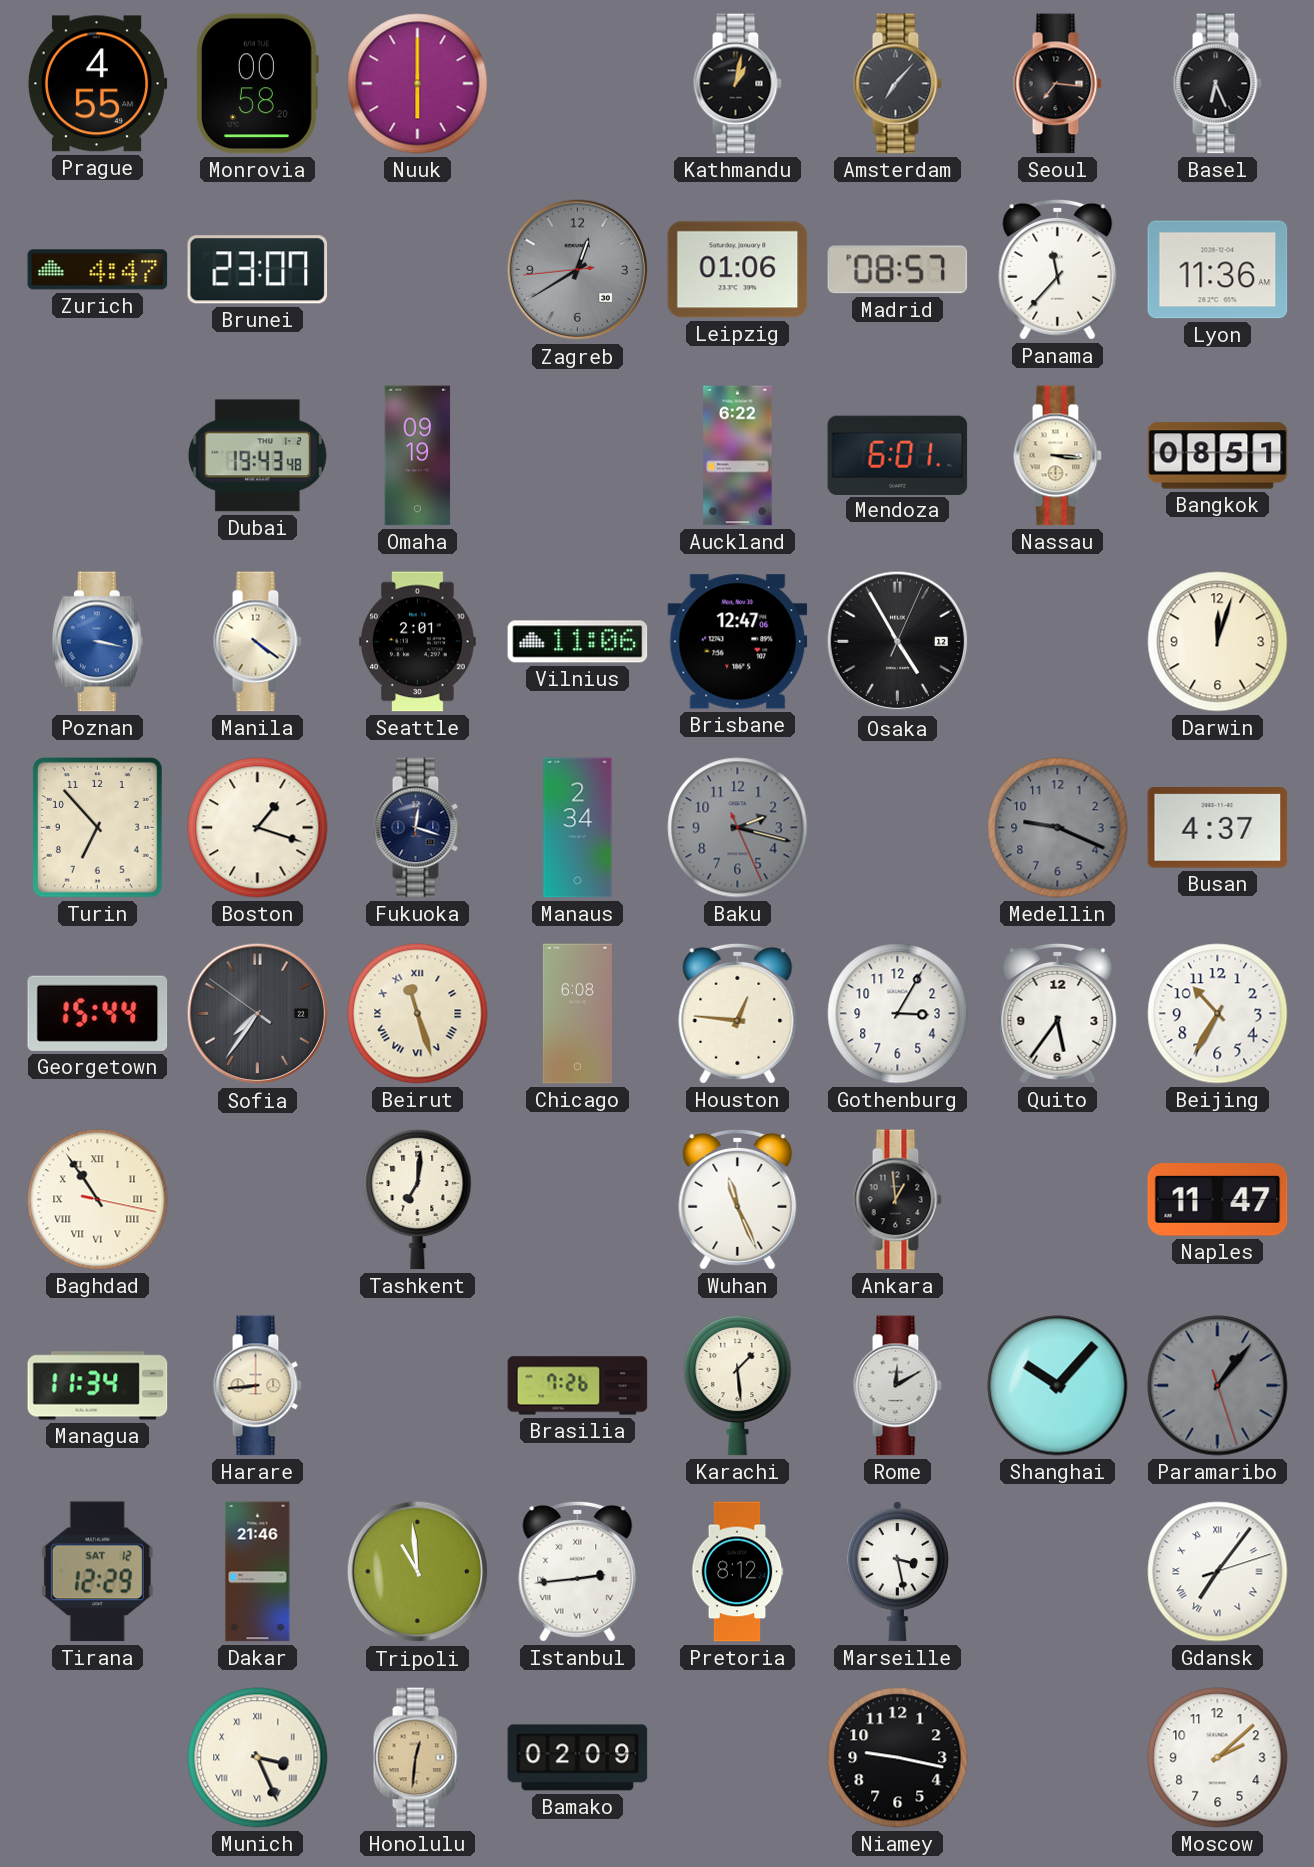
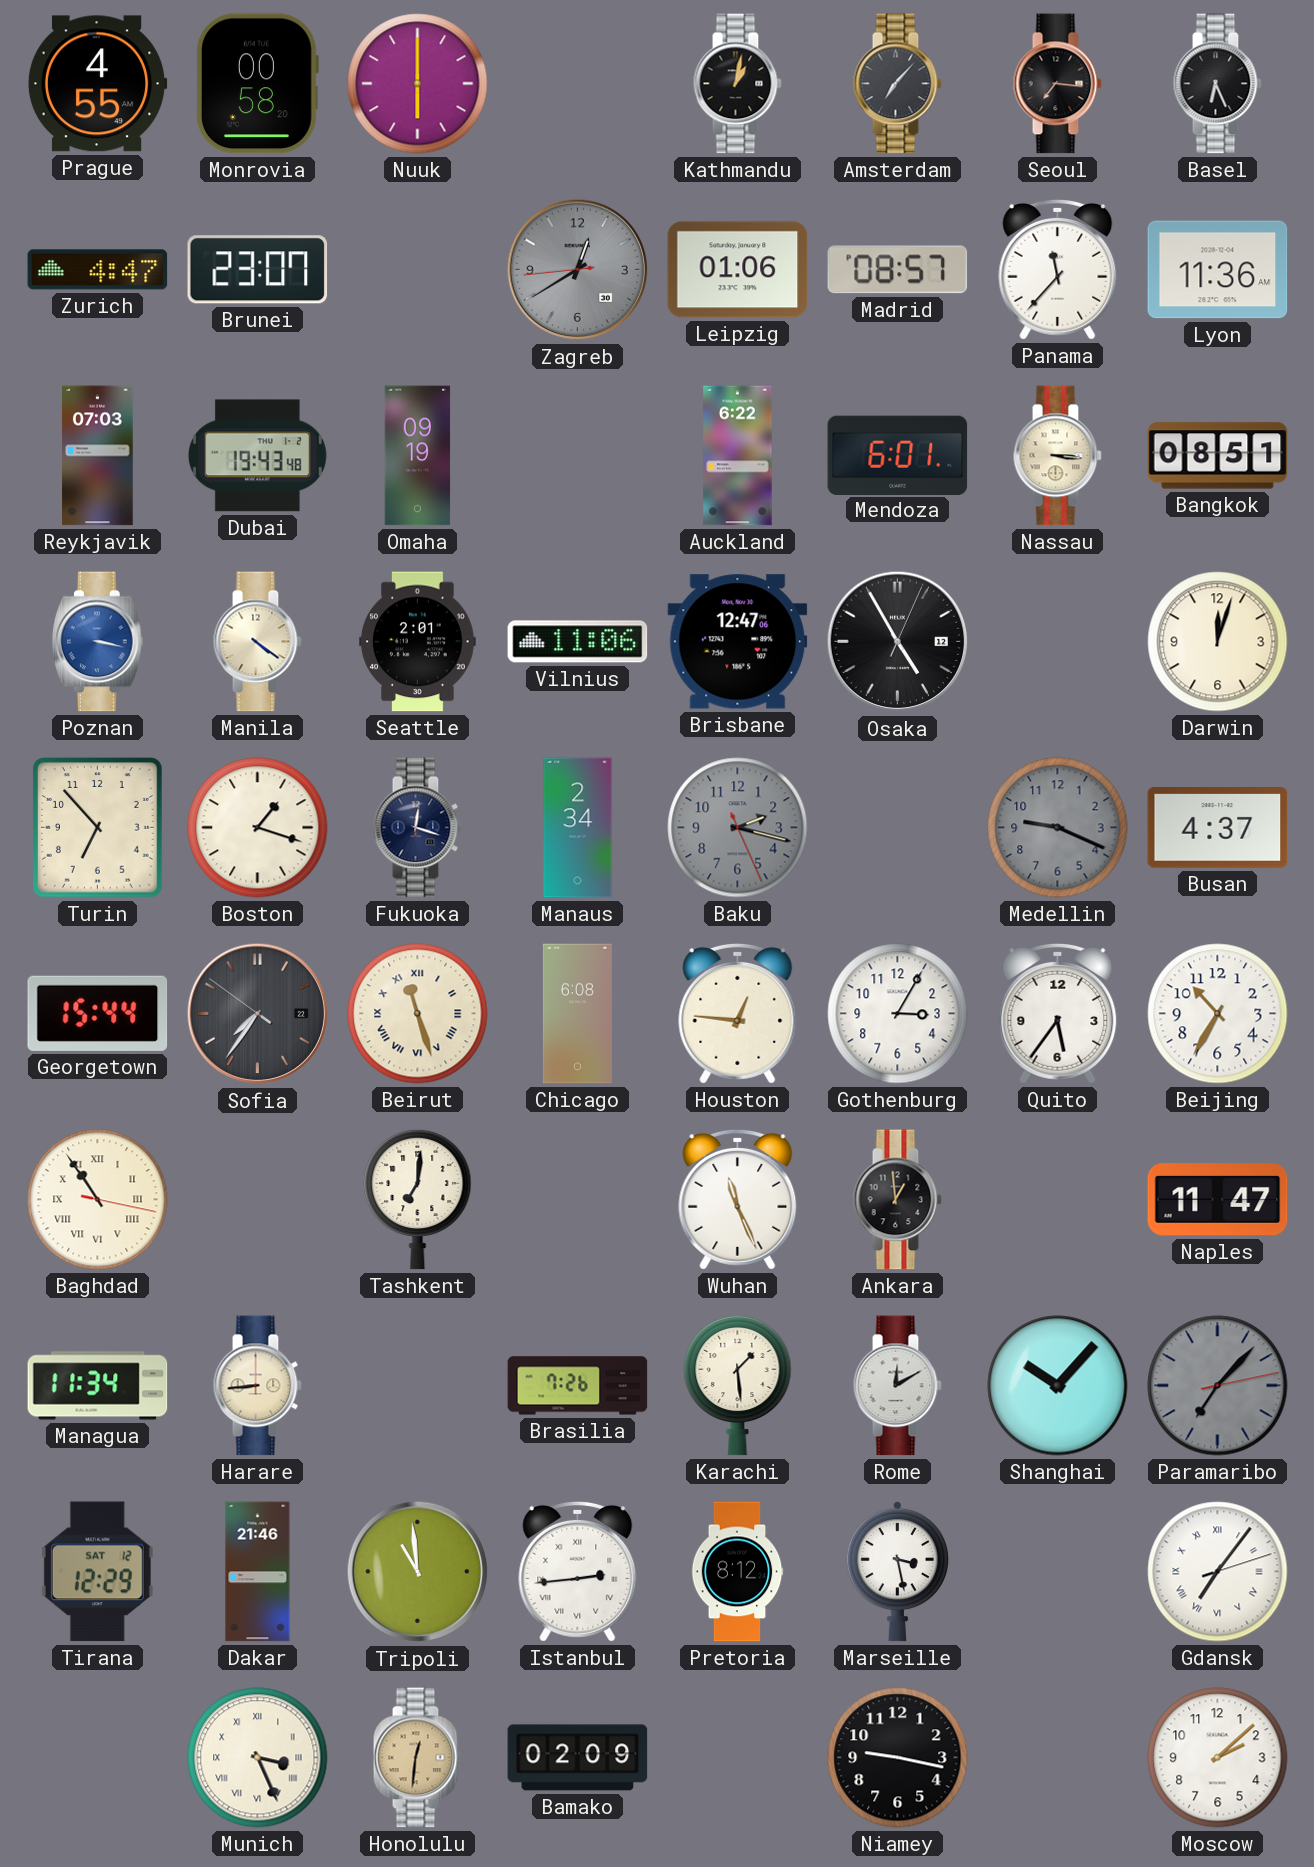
Reykjavik: none -> 07:03
Paramaribo: 1:06 -> 7:07
